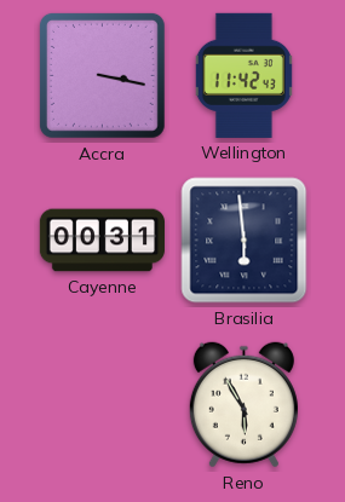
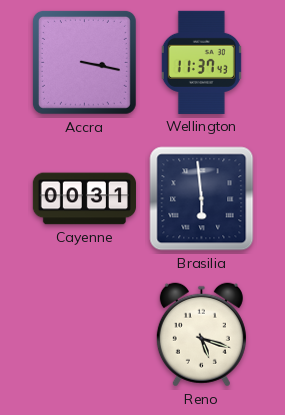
Wellington: 11:42 -> 11:37
Reno: 5:55 -> 5:18
